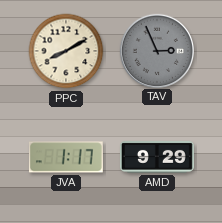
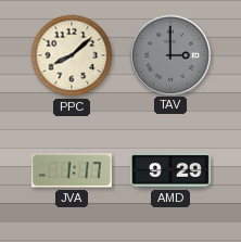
PPC: 8:10 -> 8:08
TAV: 2:56 -> 3:00
